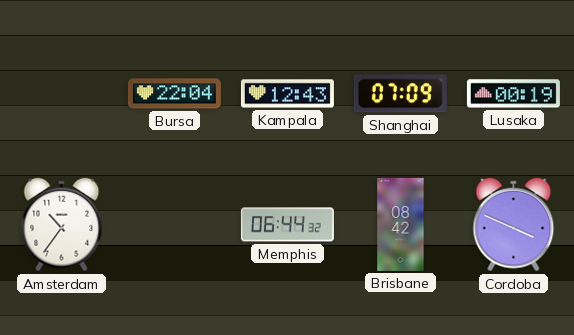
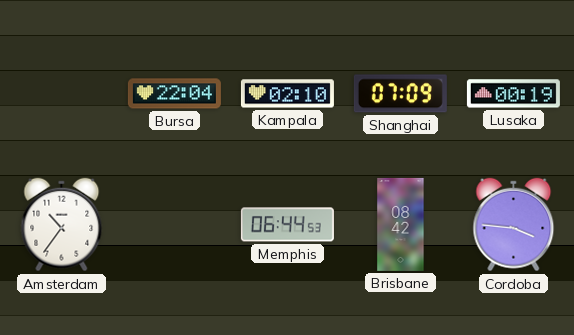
Kampala: 12:43 -> 02:10
Memphis: 06:44:32 -> 06:44:53
Cordoba: 3:49 -> 3:46
